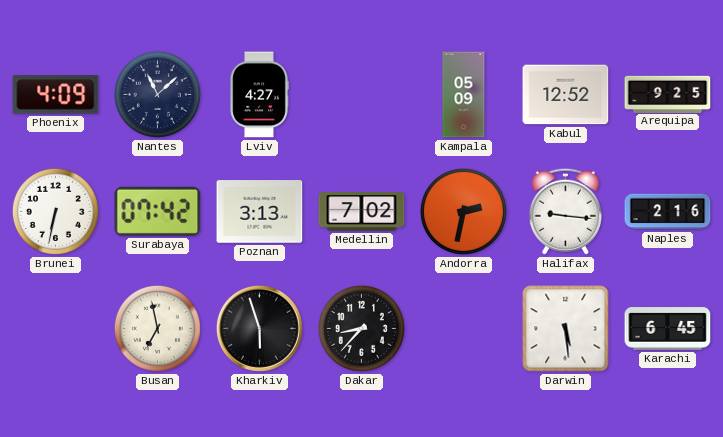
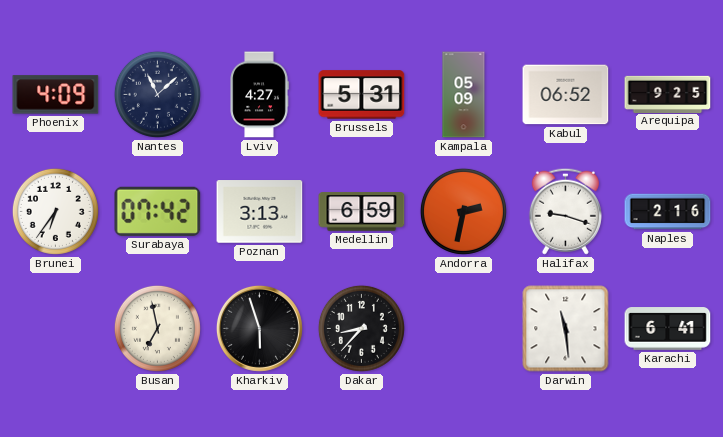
Brussels: none -> 5:31
Kabul: 12:52 -> 06:52
Brunei: 6:32 -> 6:36
Medellin: 7:02 -> 6:59
Halifax: 9:16 -> 9:18
Darwin: 5:29 -> 11:29
Karachi: 6:45 -> 6:41
